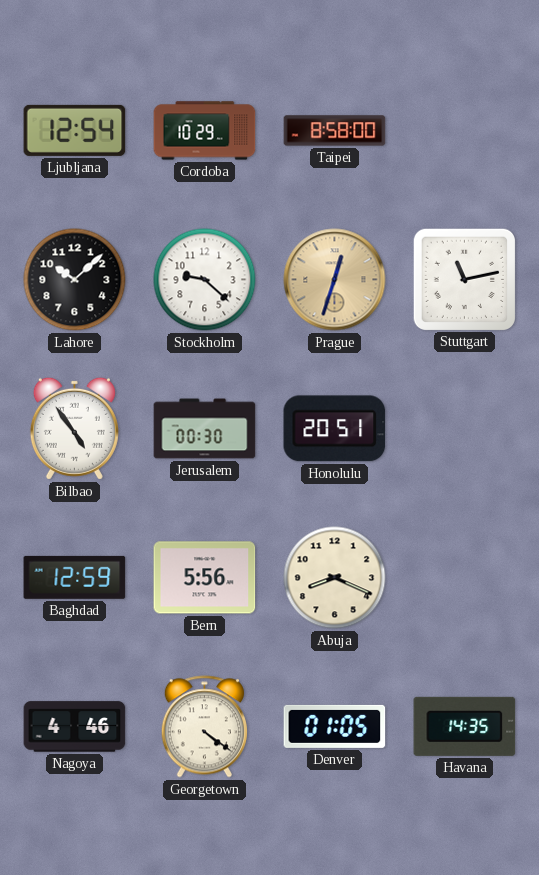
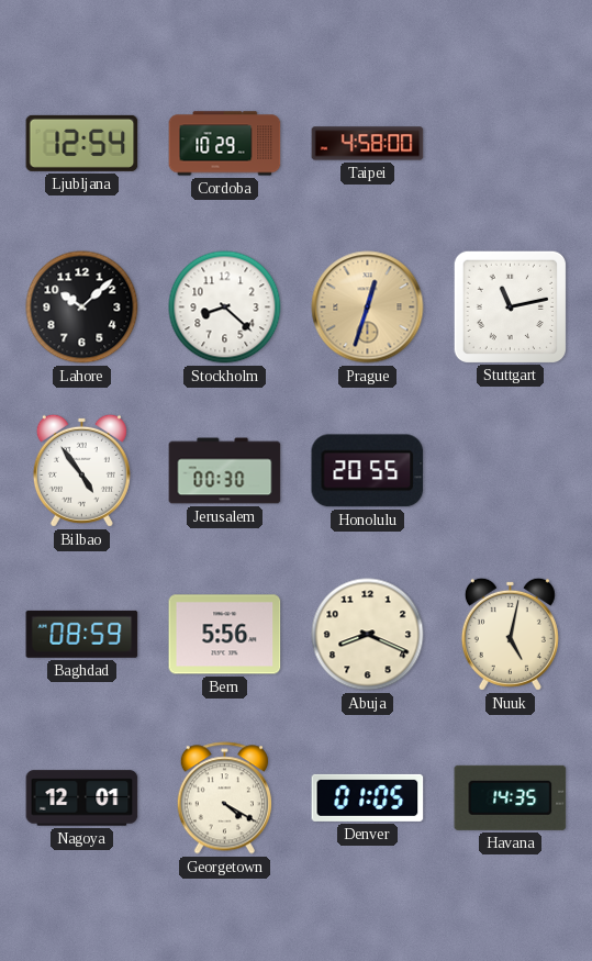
Taipei: 8:58 -> 4:58
Stockholm: 9:22 -> 8:22
Honolulu: 20:51 -> 20:55
Baghdad: 12:59 -> 08:59
Nuuk: none -> 5:02
Nagoya: 4:46 -> 12:01
Georgetown: 4:21 -> 4:20
